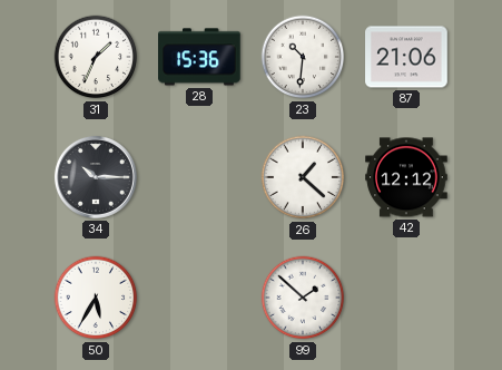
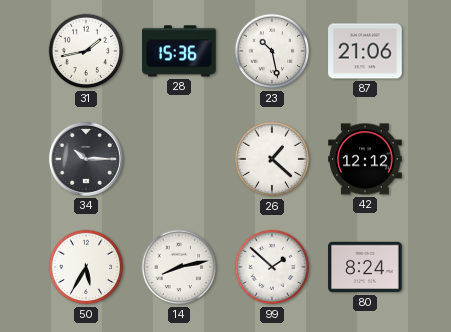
31: 1:34 -> 1:43
23: 10:31 -> 10:28
14: none -> 8:13
80: none -> 8:24
